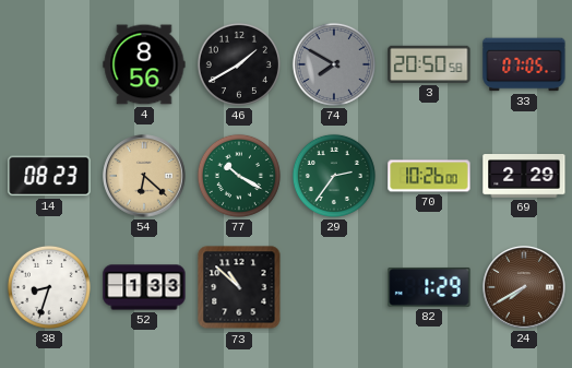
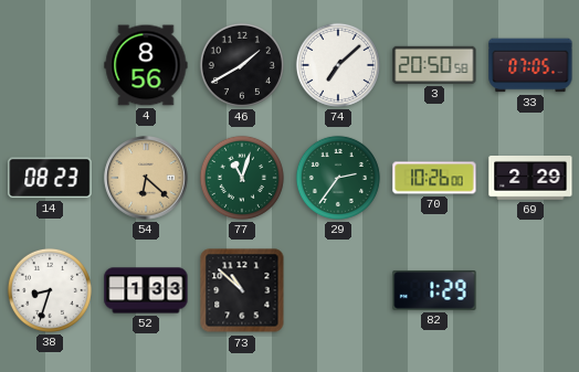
74: 7:50 -> 7:08
74 dial: grey -> white
77: 10:20 -> 11:03
24: 7:40 -> none
